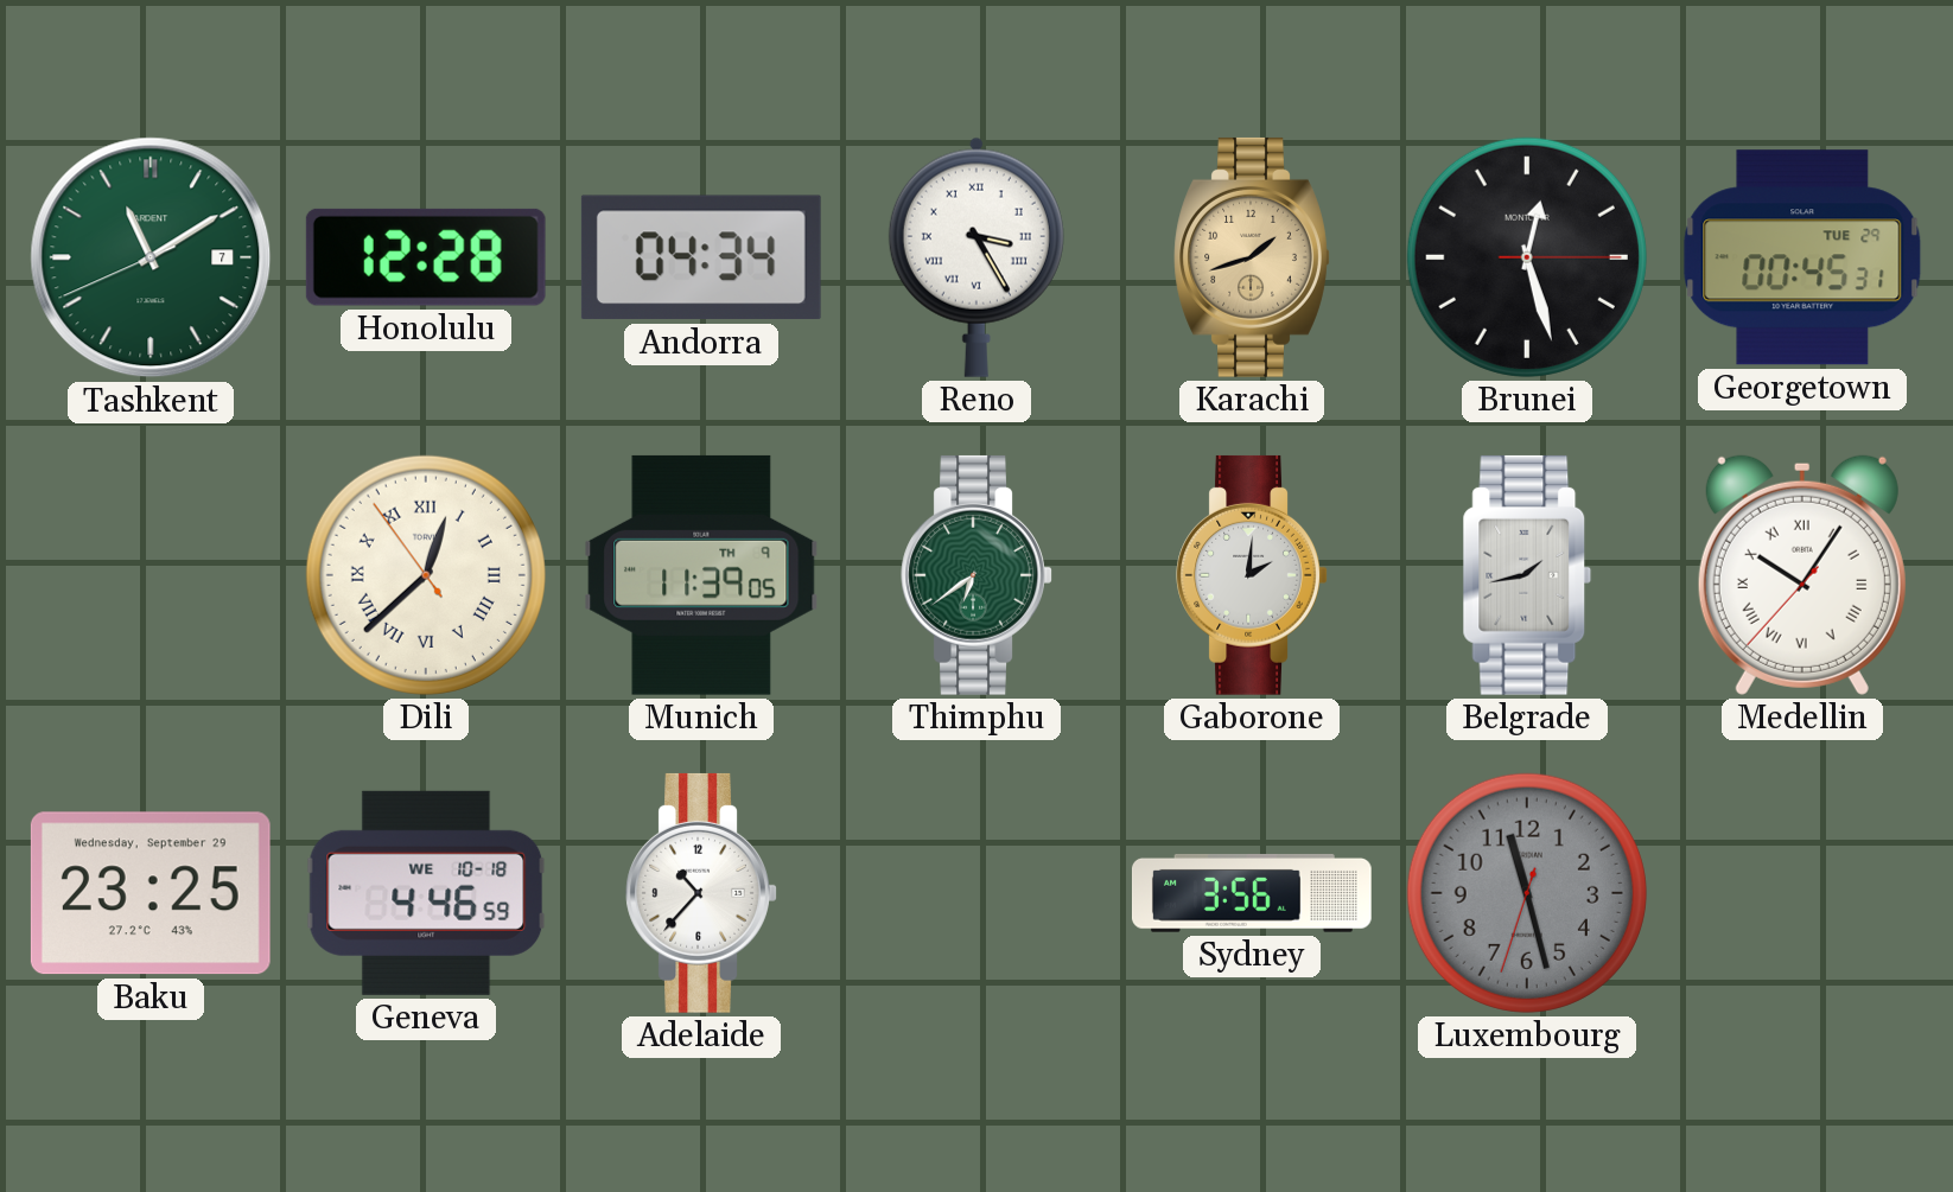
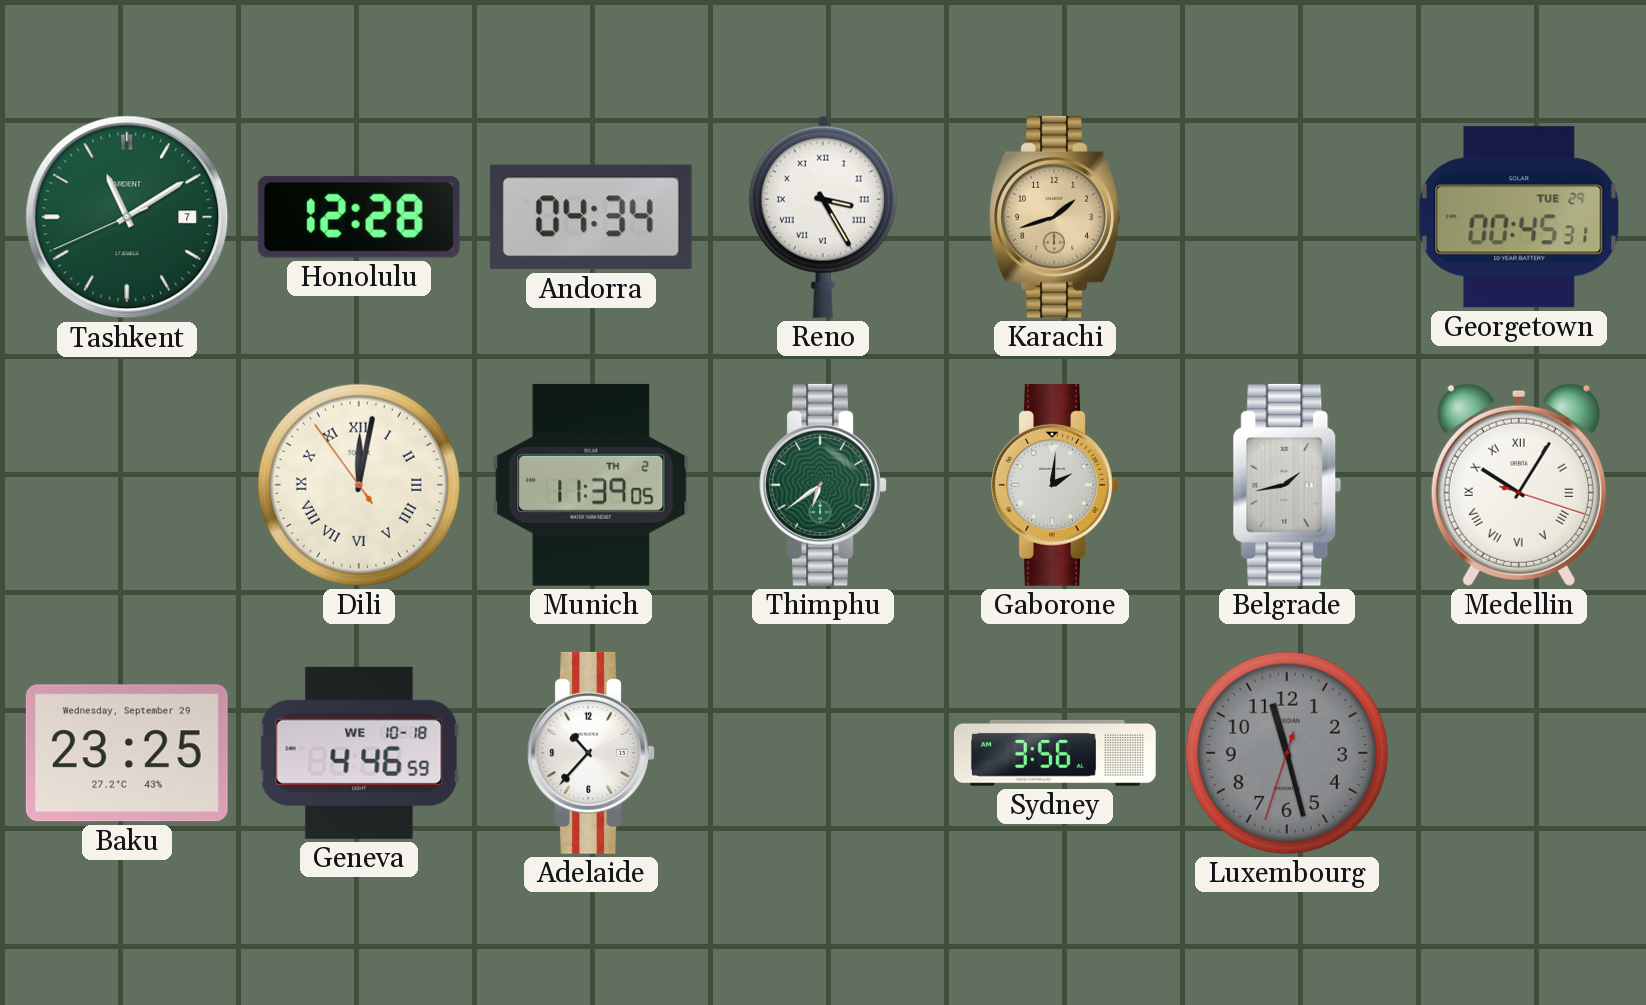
Brunei: 12:27 -> none
Dili: 12:37 -> 12:01
Munich date: TH 9 -> TH 2
Medellin: 10:05:37 -> 10:05:18
